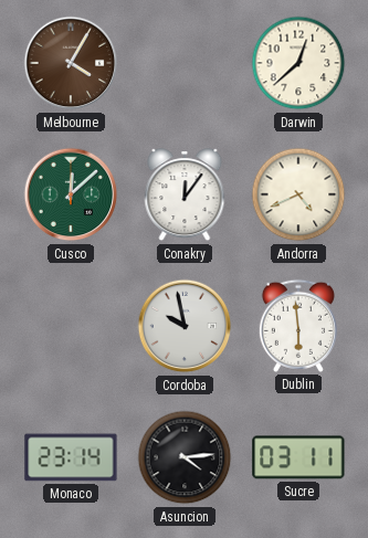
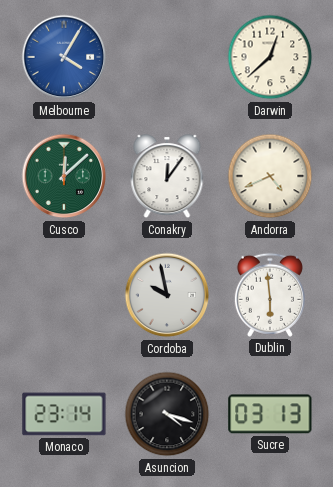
Melbourne dial: brown -> blue
Asuncion: 4:14 -> 4:18
Sucre: 03:11 -> 03:13
